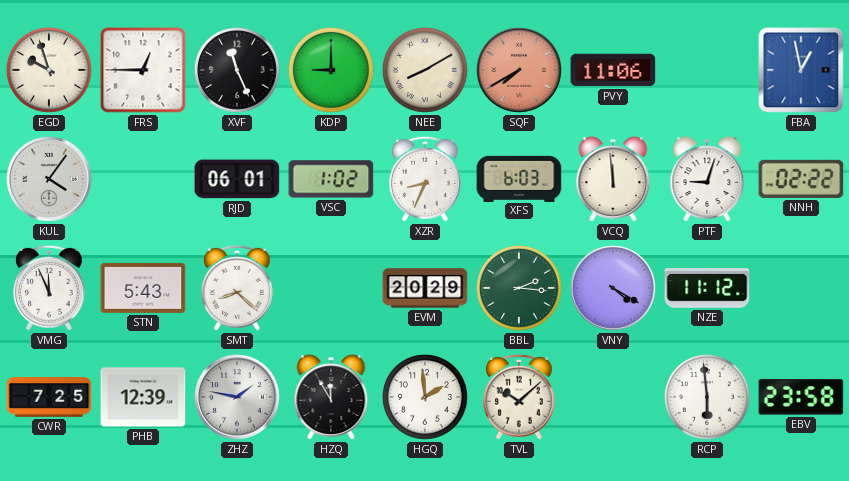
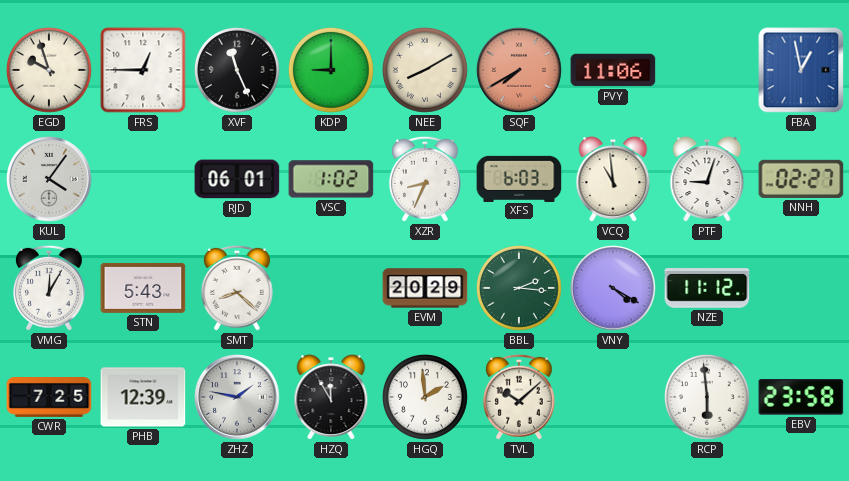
VCQ: 11:59 -> 10:59
NNH: 02:22 -> 02:27
VMG: 11:56 -> 12:05
